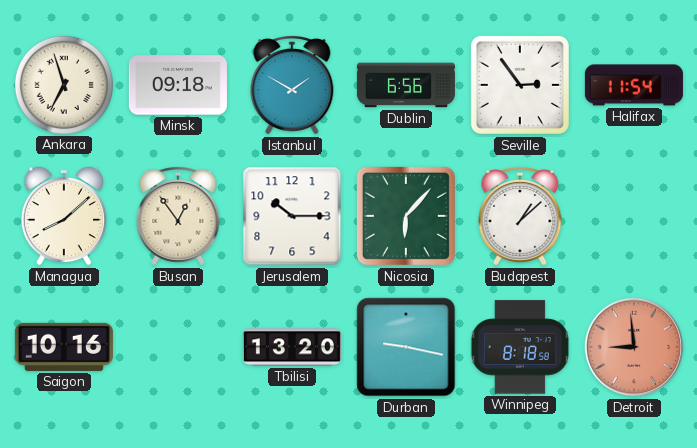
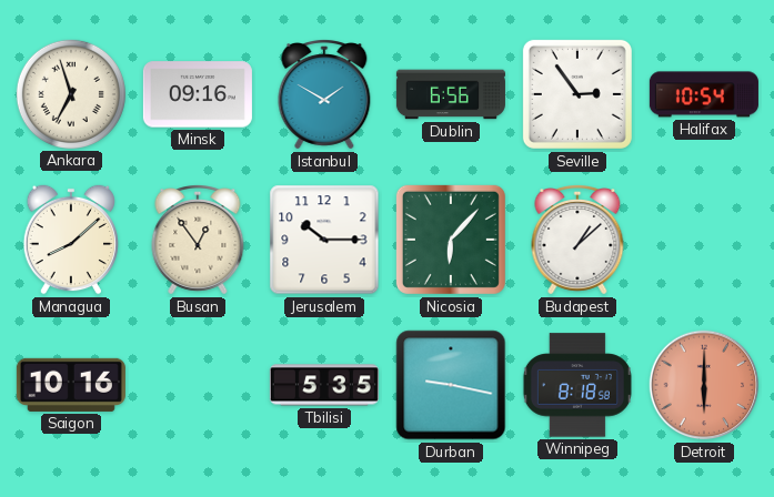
Minsk: 09:18 -> 09:16
Halifax: 11:54 -> 10:54
Tbilisi: 13:20 -> 5:35
Detroit: 8:59 -> 6:00
